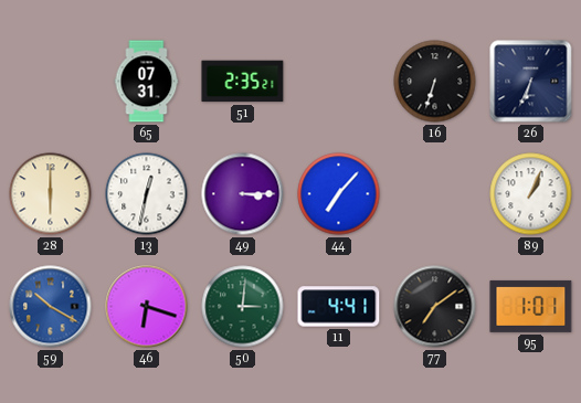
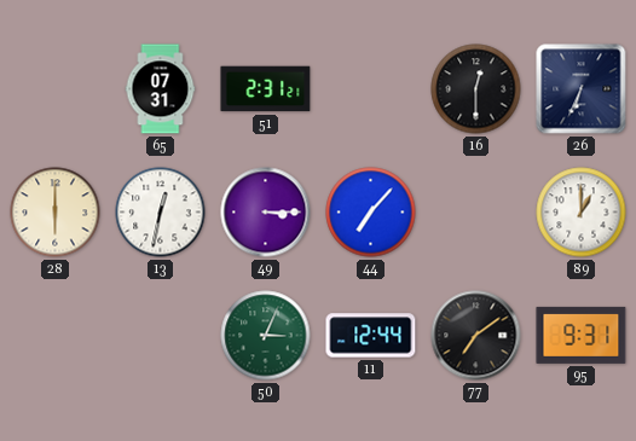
51: 2:35 -> 2:31
16: 6:33 -> 12:30
89: 1:04 -> 1:00
59: 10:20 -> none
46: 6:18 -> none
50: 3:01 -> 3:04
11: 4:41 -> 12:44
95: 1:01 -> 9:31
